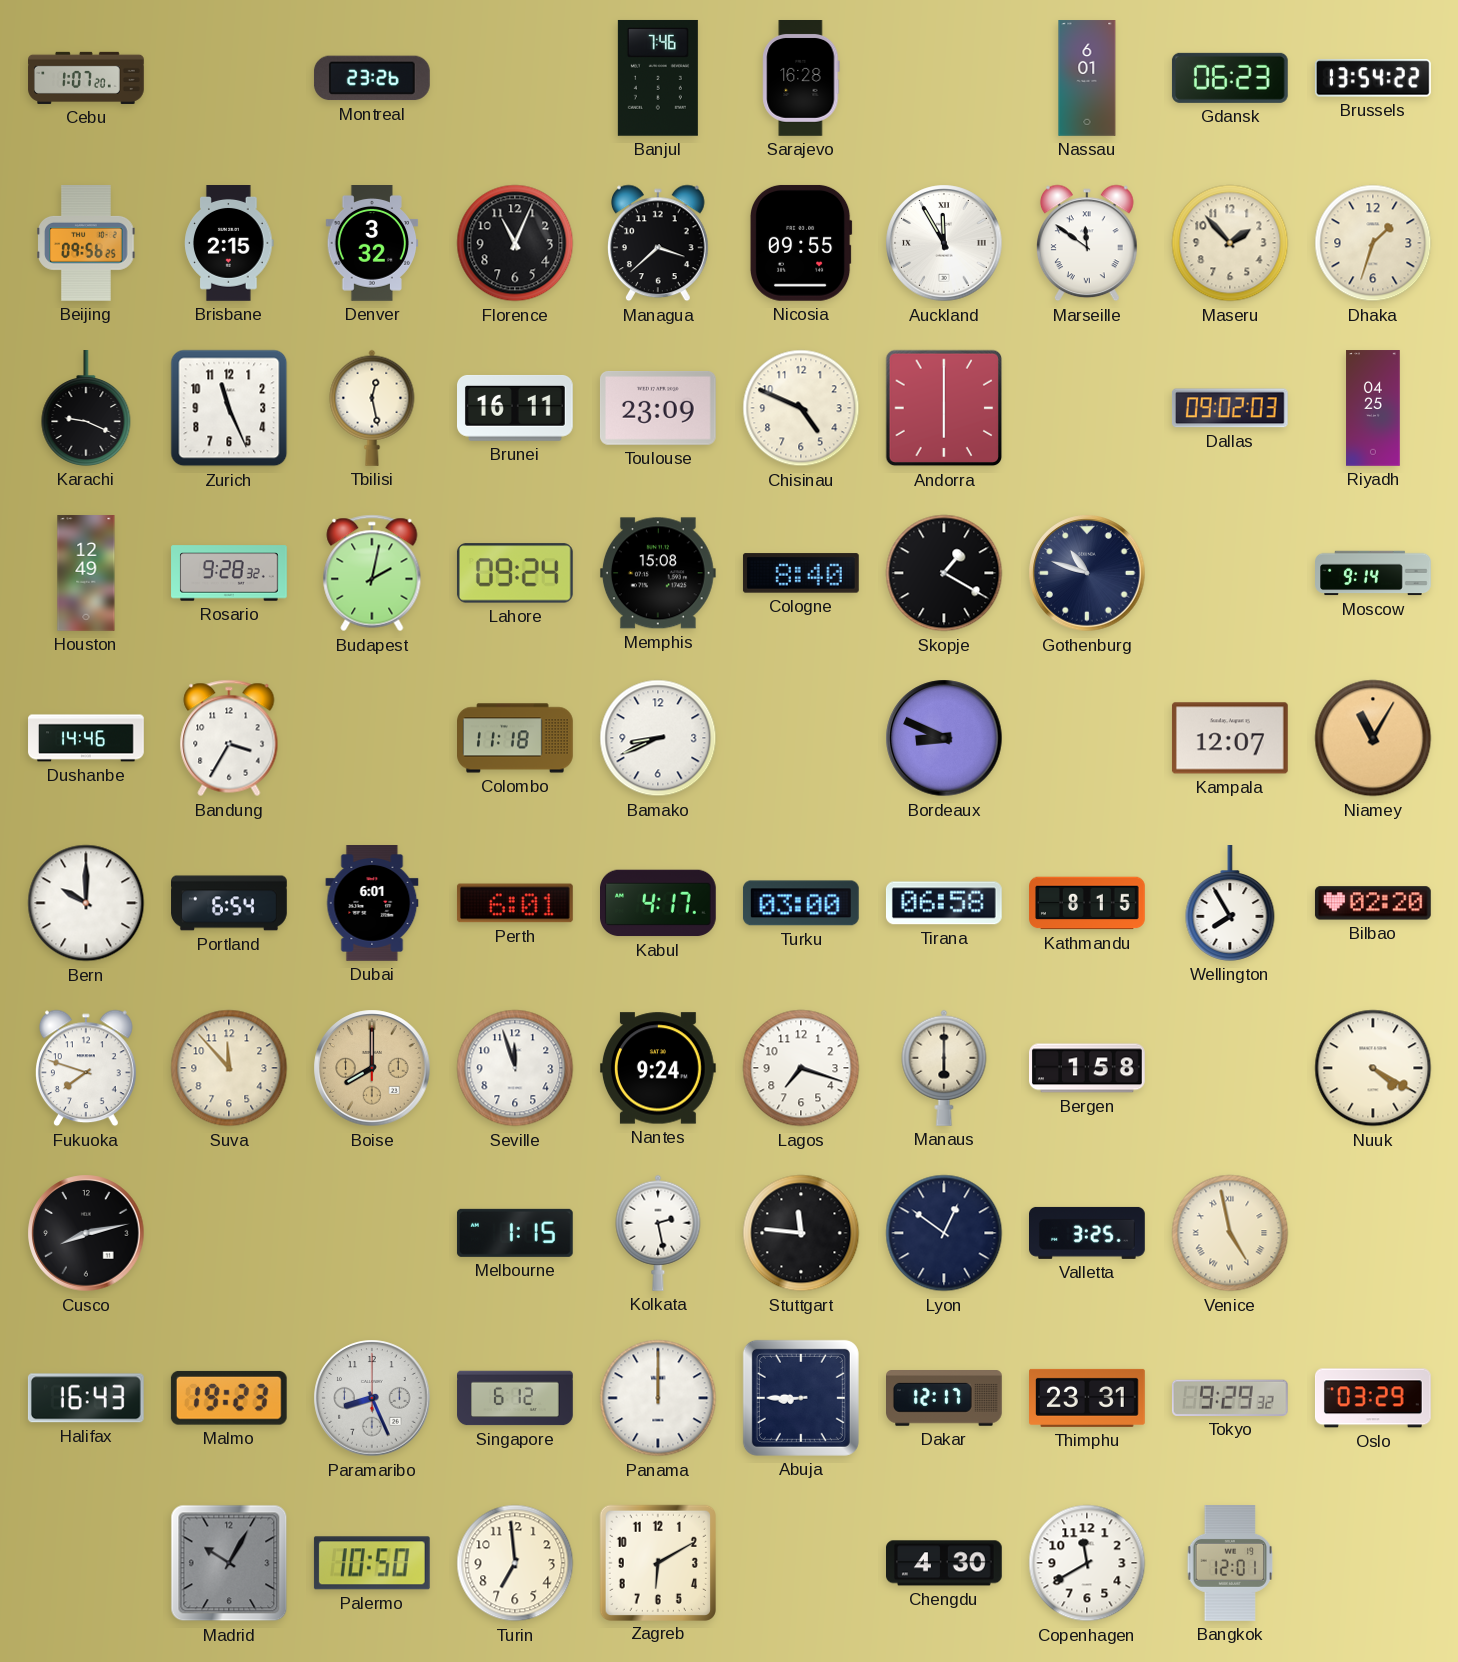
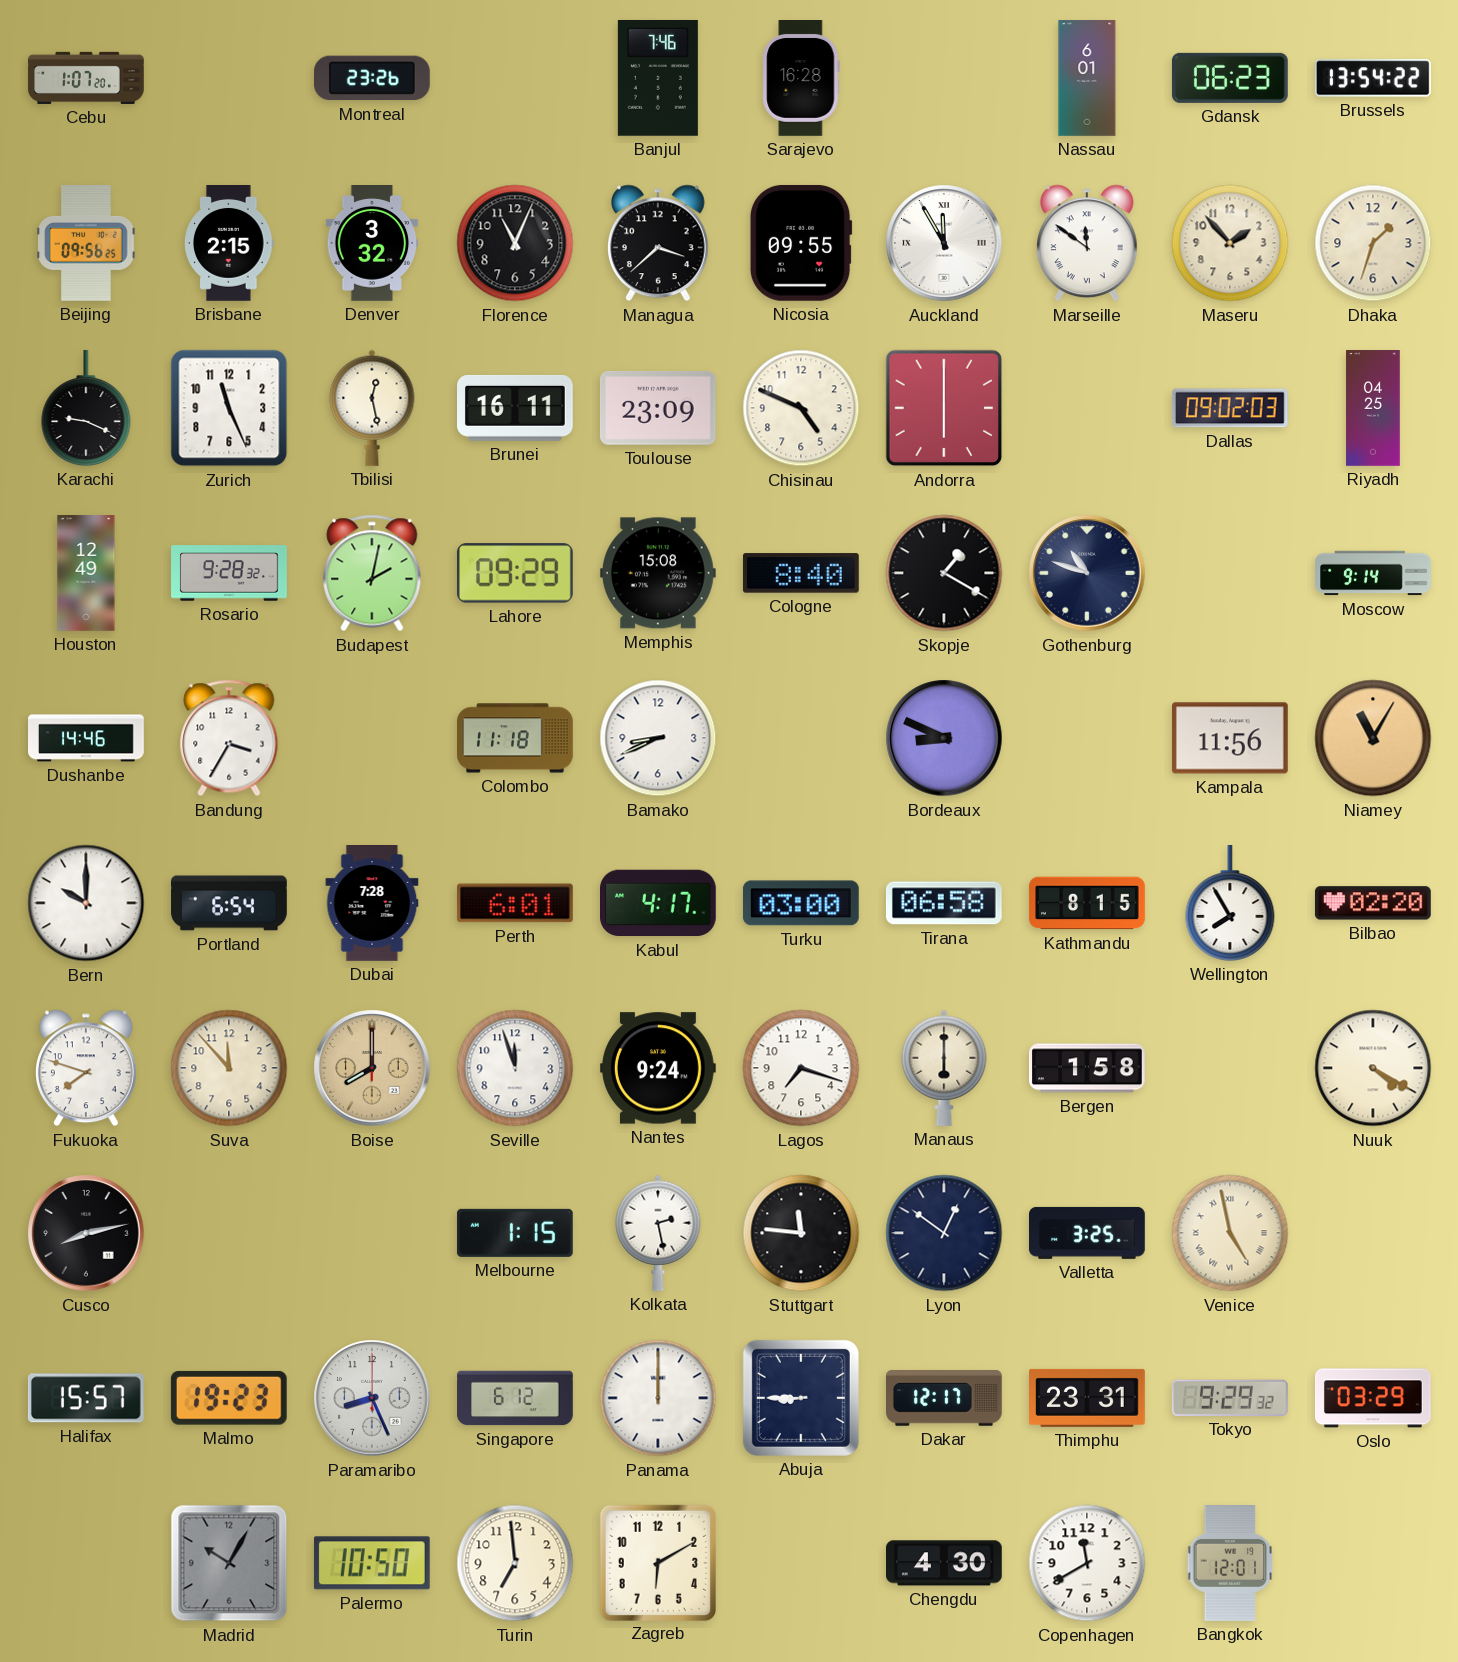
Lahore: 09:24 -> 09:29
Kampala: 12:07 -> 11:56
Dubai: 6:01 -> 7:28
Halifax: 16:43 -> 15:57
